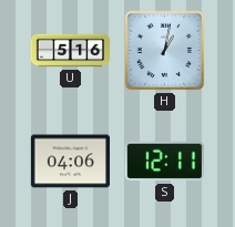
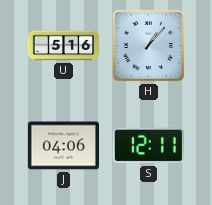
H: 1:02 -> 1:07
